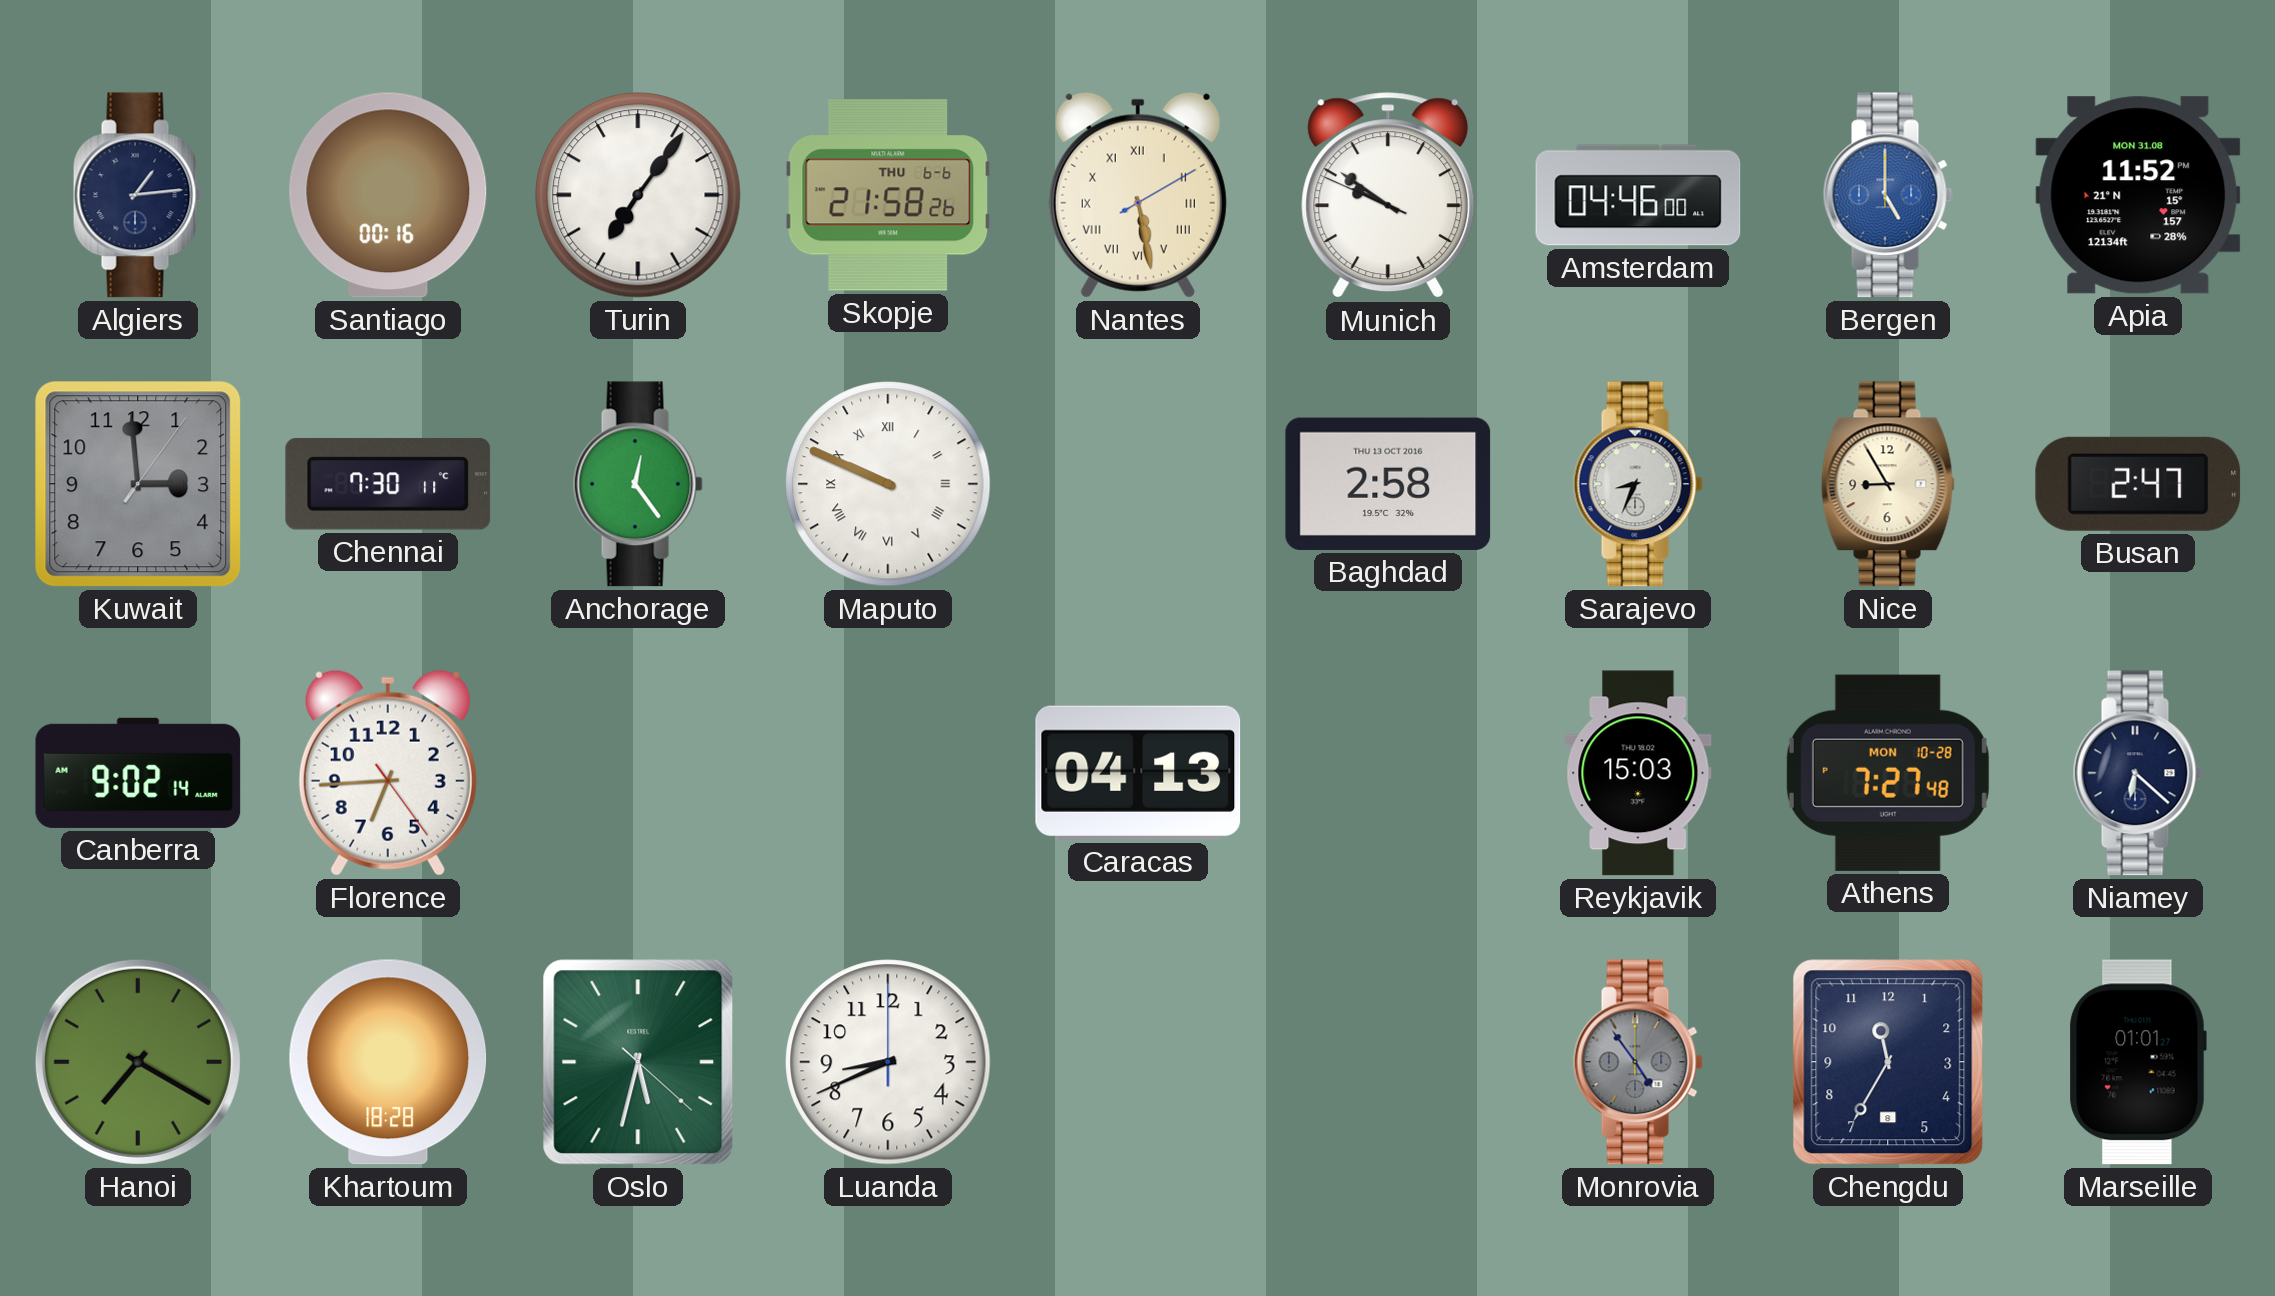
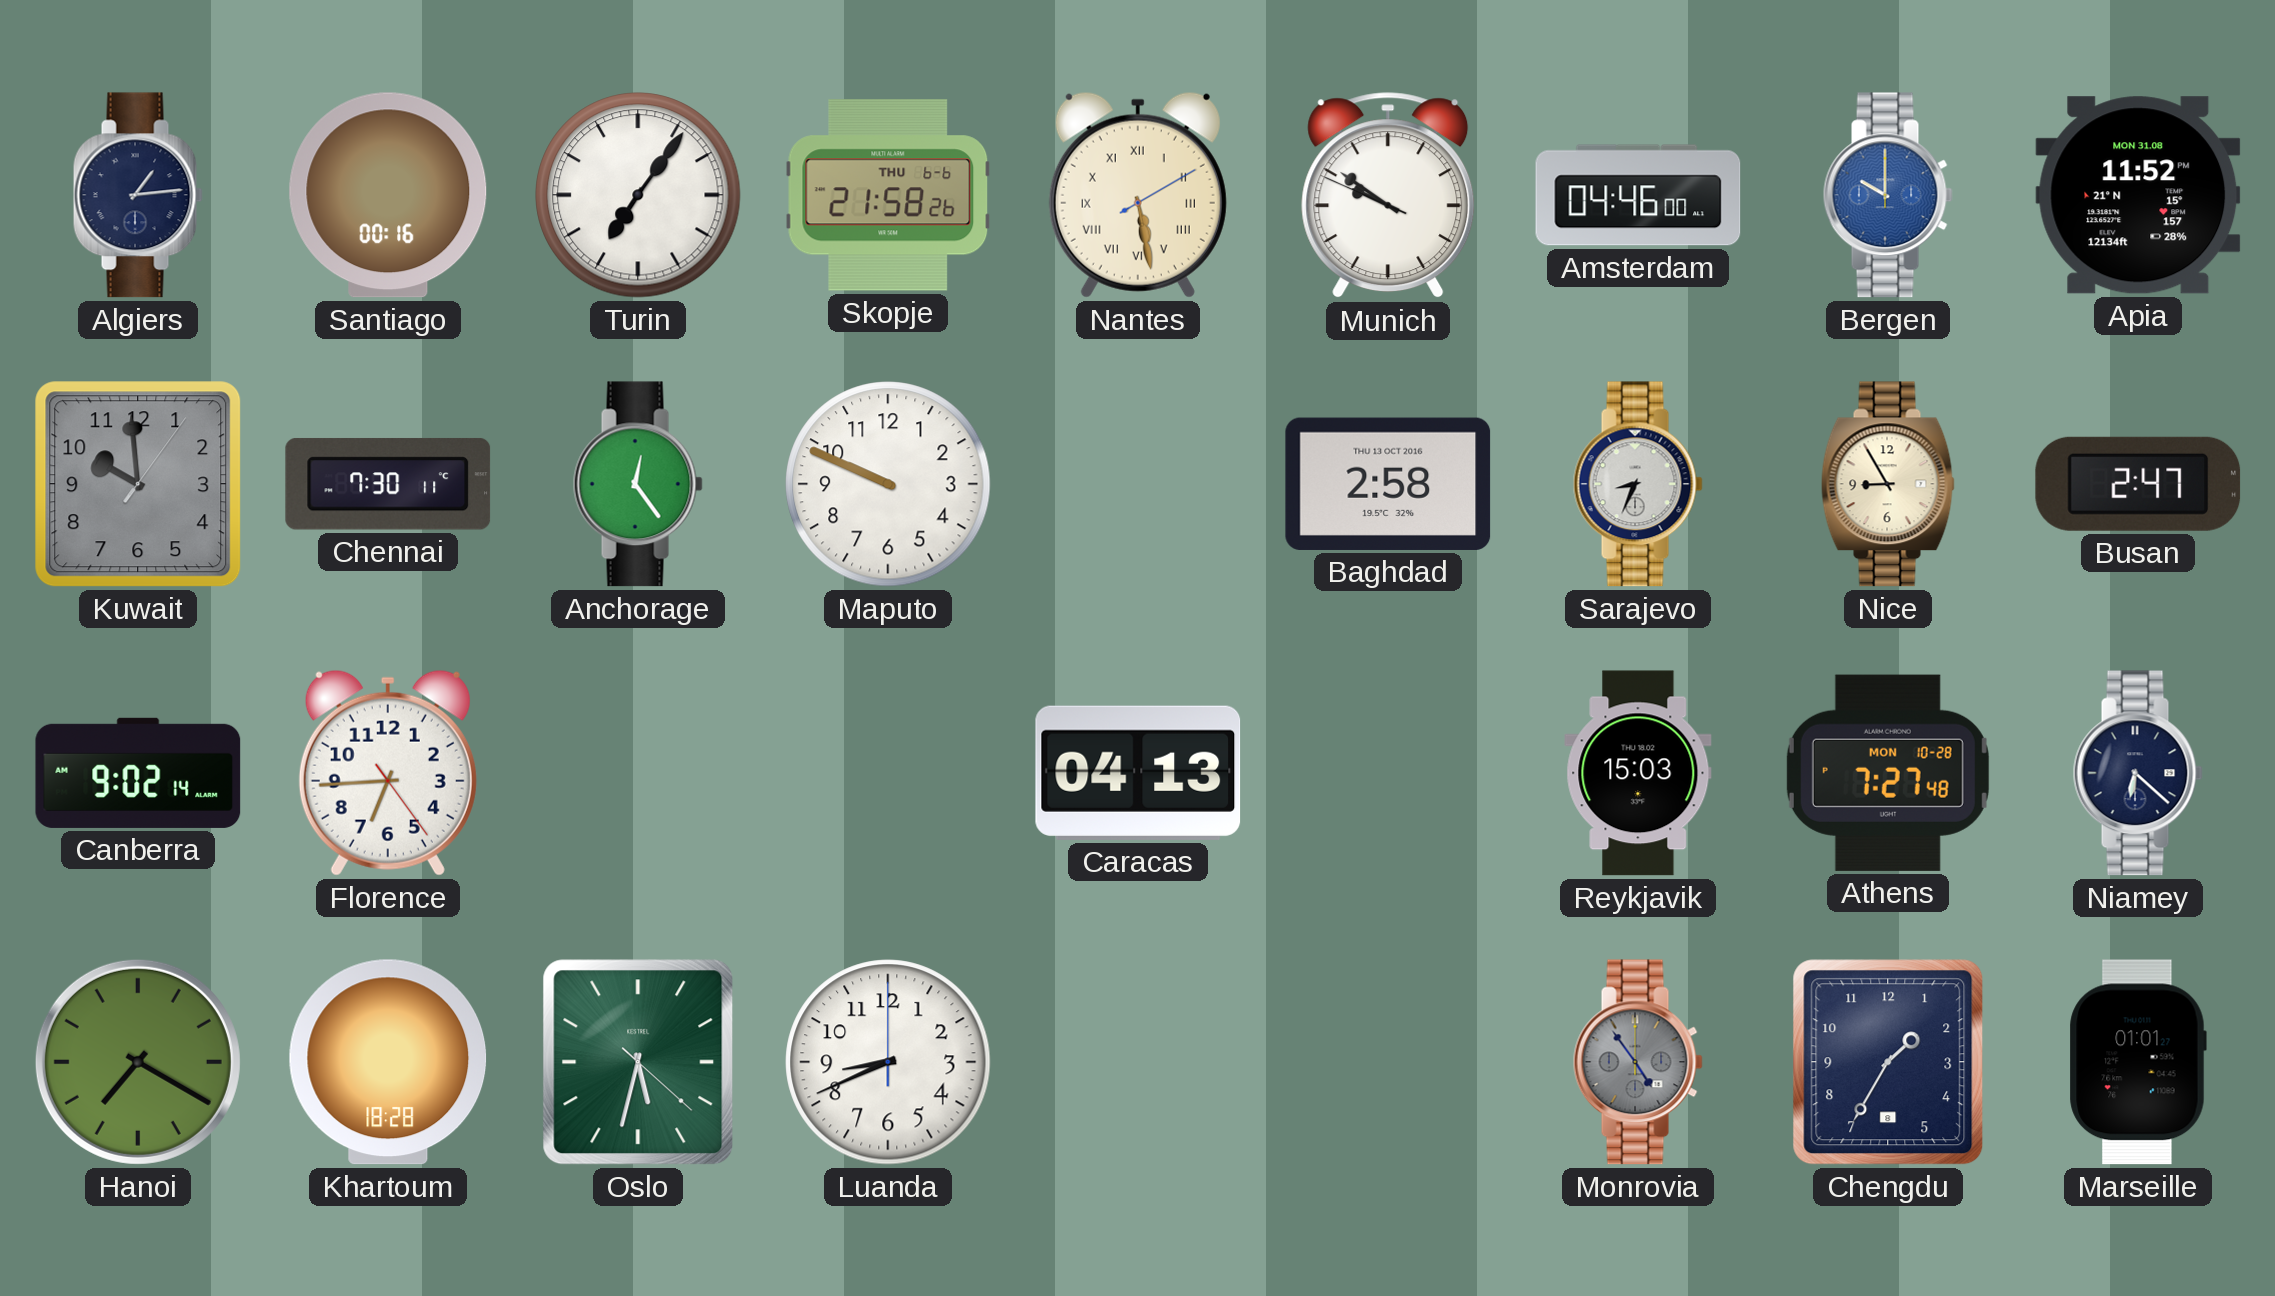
Bergen: 5:00 -> 10:00
Kuwait: 2:59 -> 9:59
Maputo numerals: Roman -> Arabic
Chengdu: 11:35 -> 1:35
